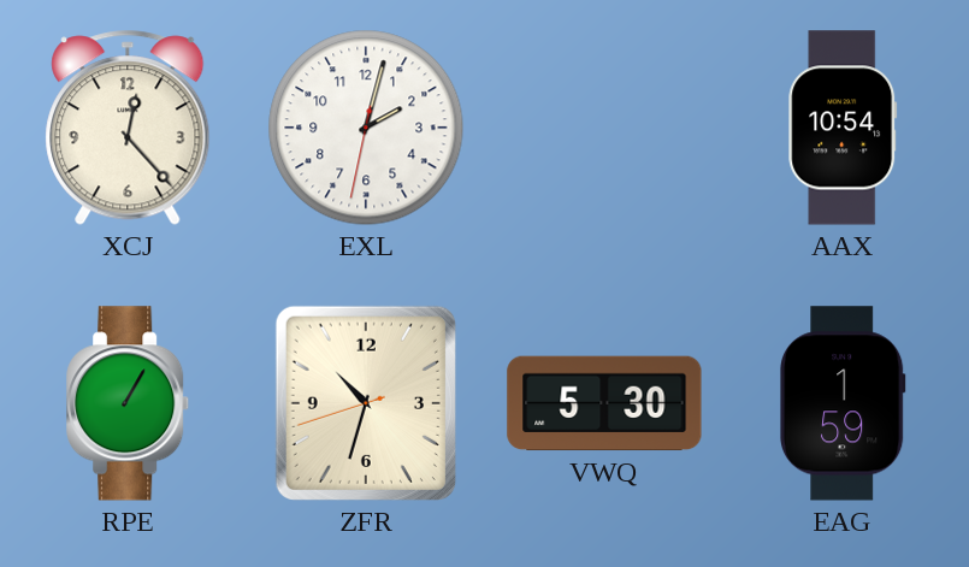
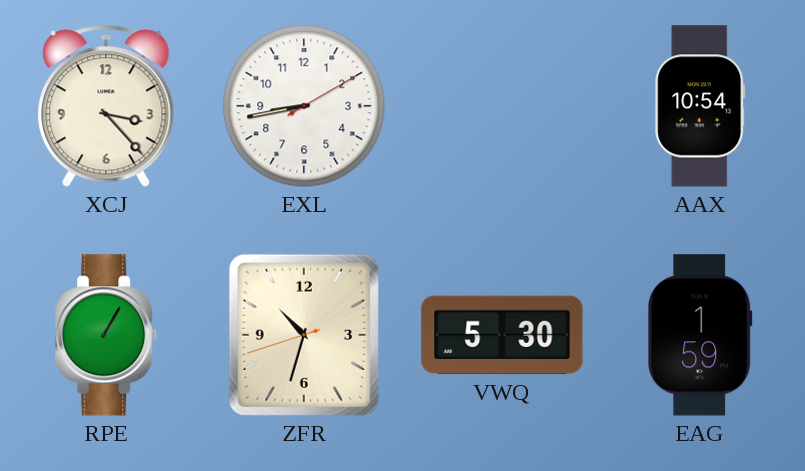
XCJ: 12:23 -> 3:23
EXL: 2:02 -> 8:43
